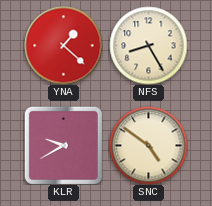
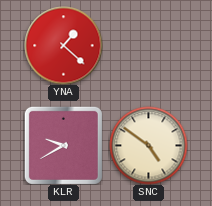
NFS: 8:25 -> none
